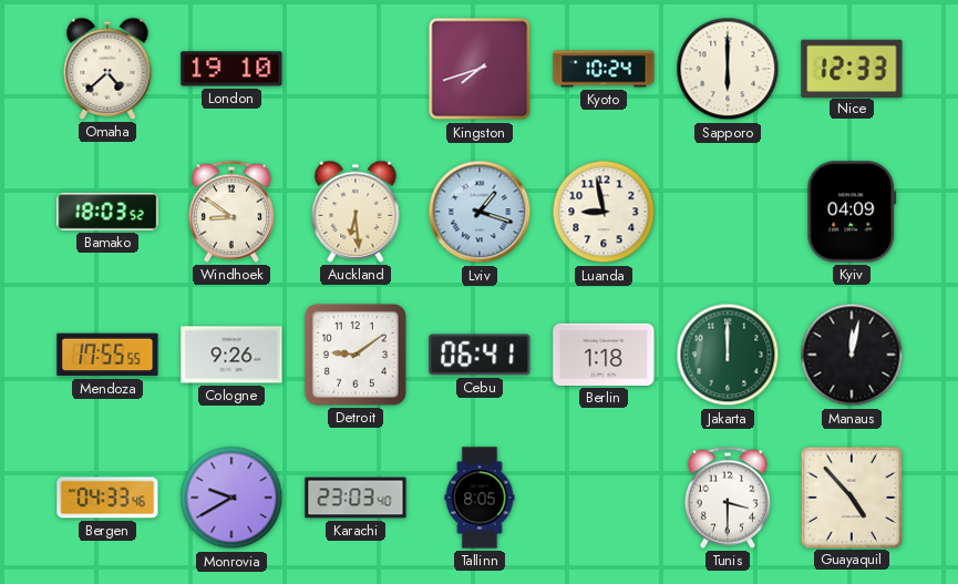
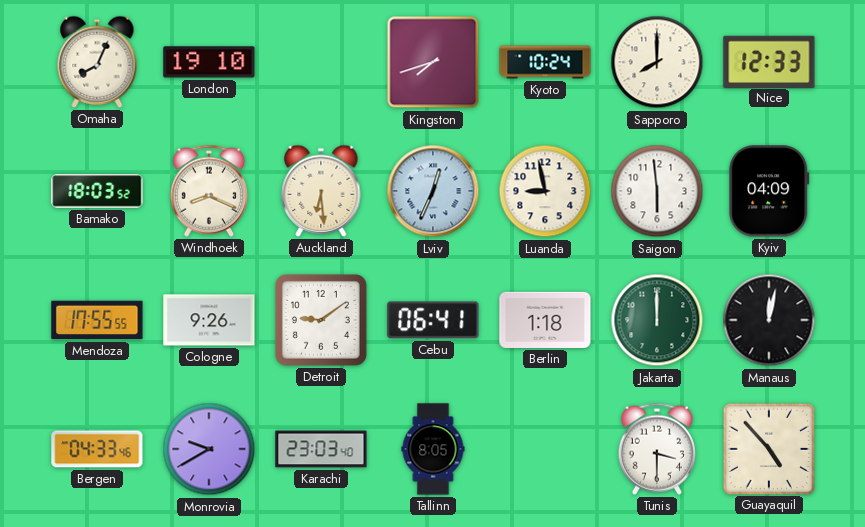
Omaha: 4:38 -> 8:04
Sapporo: 6:00 -> 8:00
Windhoek: 8:51 -> 8:19
Lviv: 1:18 -> 12:34
Saigon: none -> 5:59
